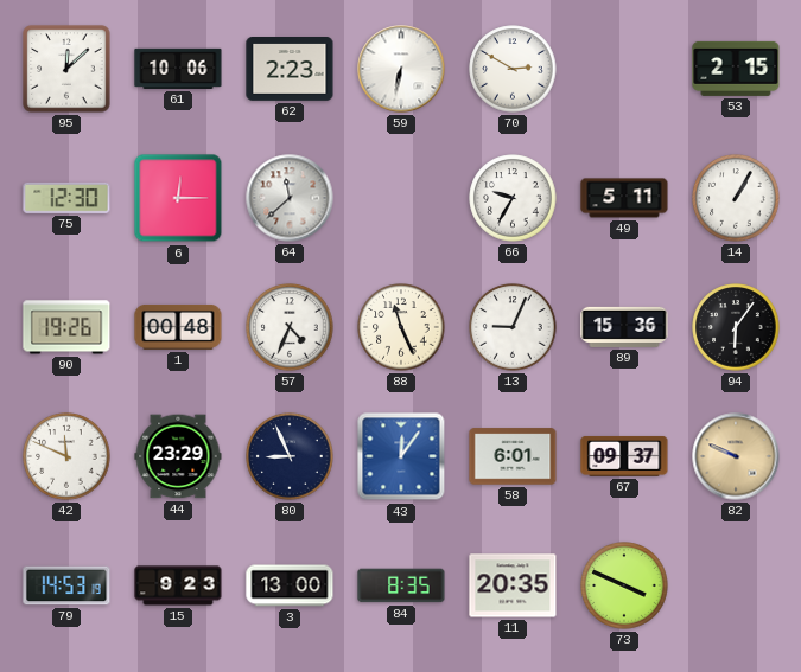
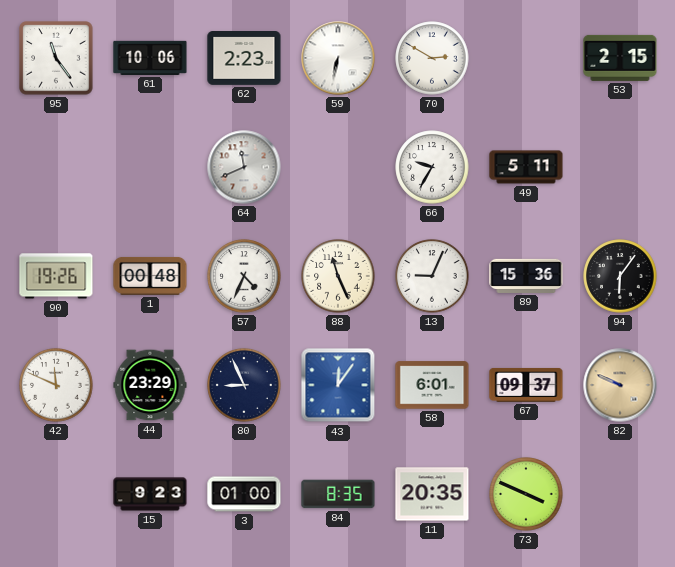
95: 12:08 -> 11:24
75: 12:30 -> none
6: 12:15 -> none
64: 11:38 -> 11:41
14: 1:05 -> none
79: 14:53 -> none
3: 13:00 -> 01:00
